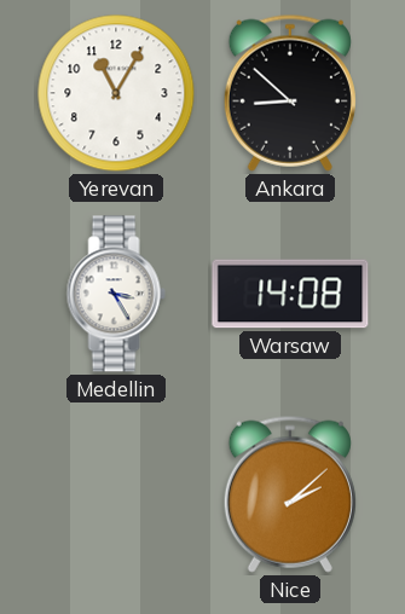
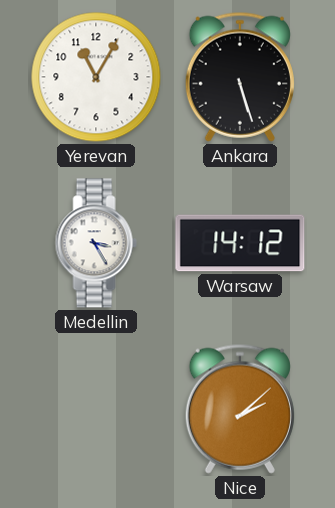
Ankara: 8:52 -> 5:27
Warsaw: 14:08 -> 14:12
